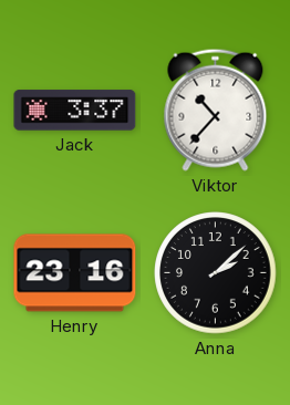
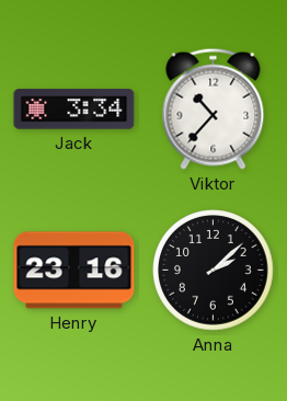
Jack: 3:37 -> 3:34
